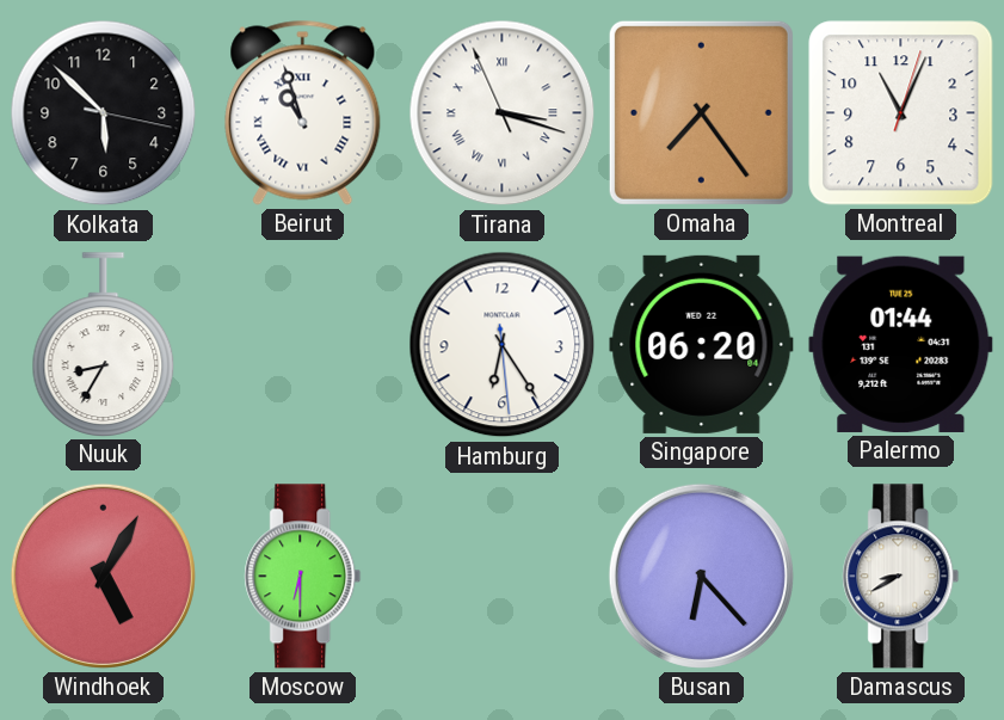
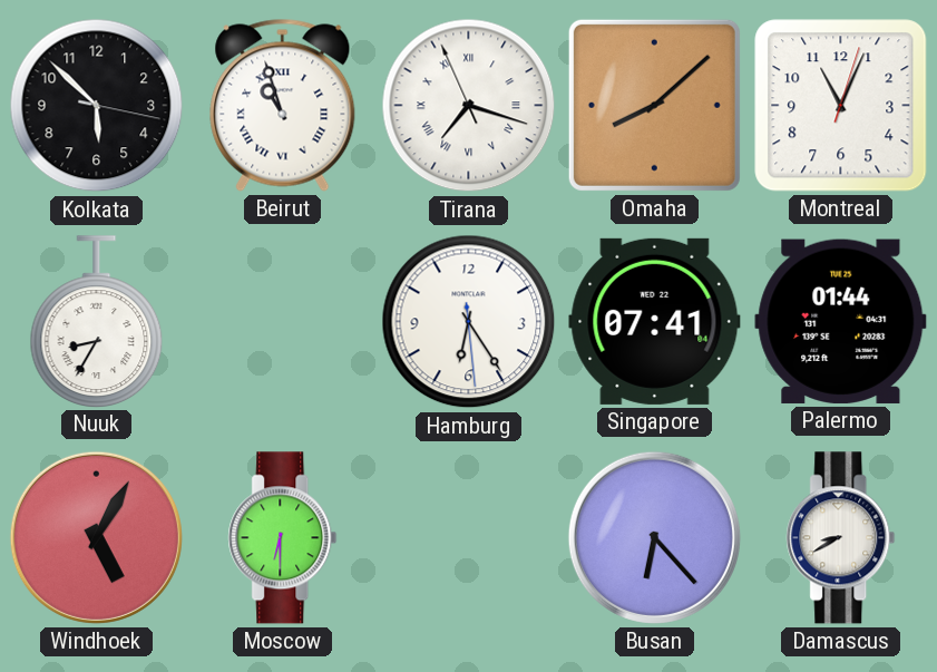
Tirana: 3:17 -> 7:17
Omaha: 7:24 -> 8:08
Singapore: 06:20 -> 07:41
